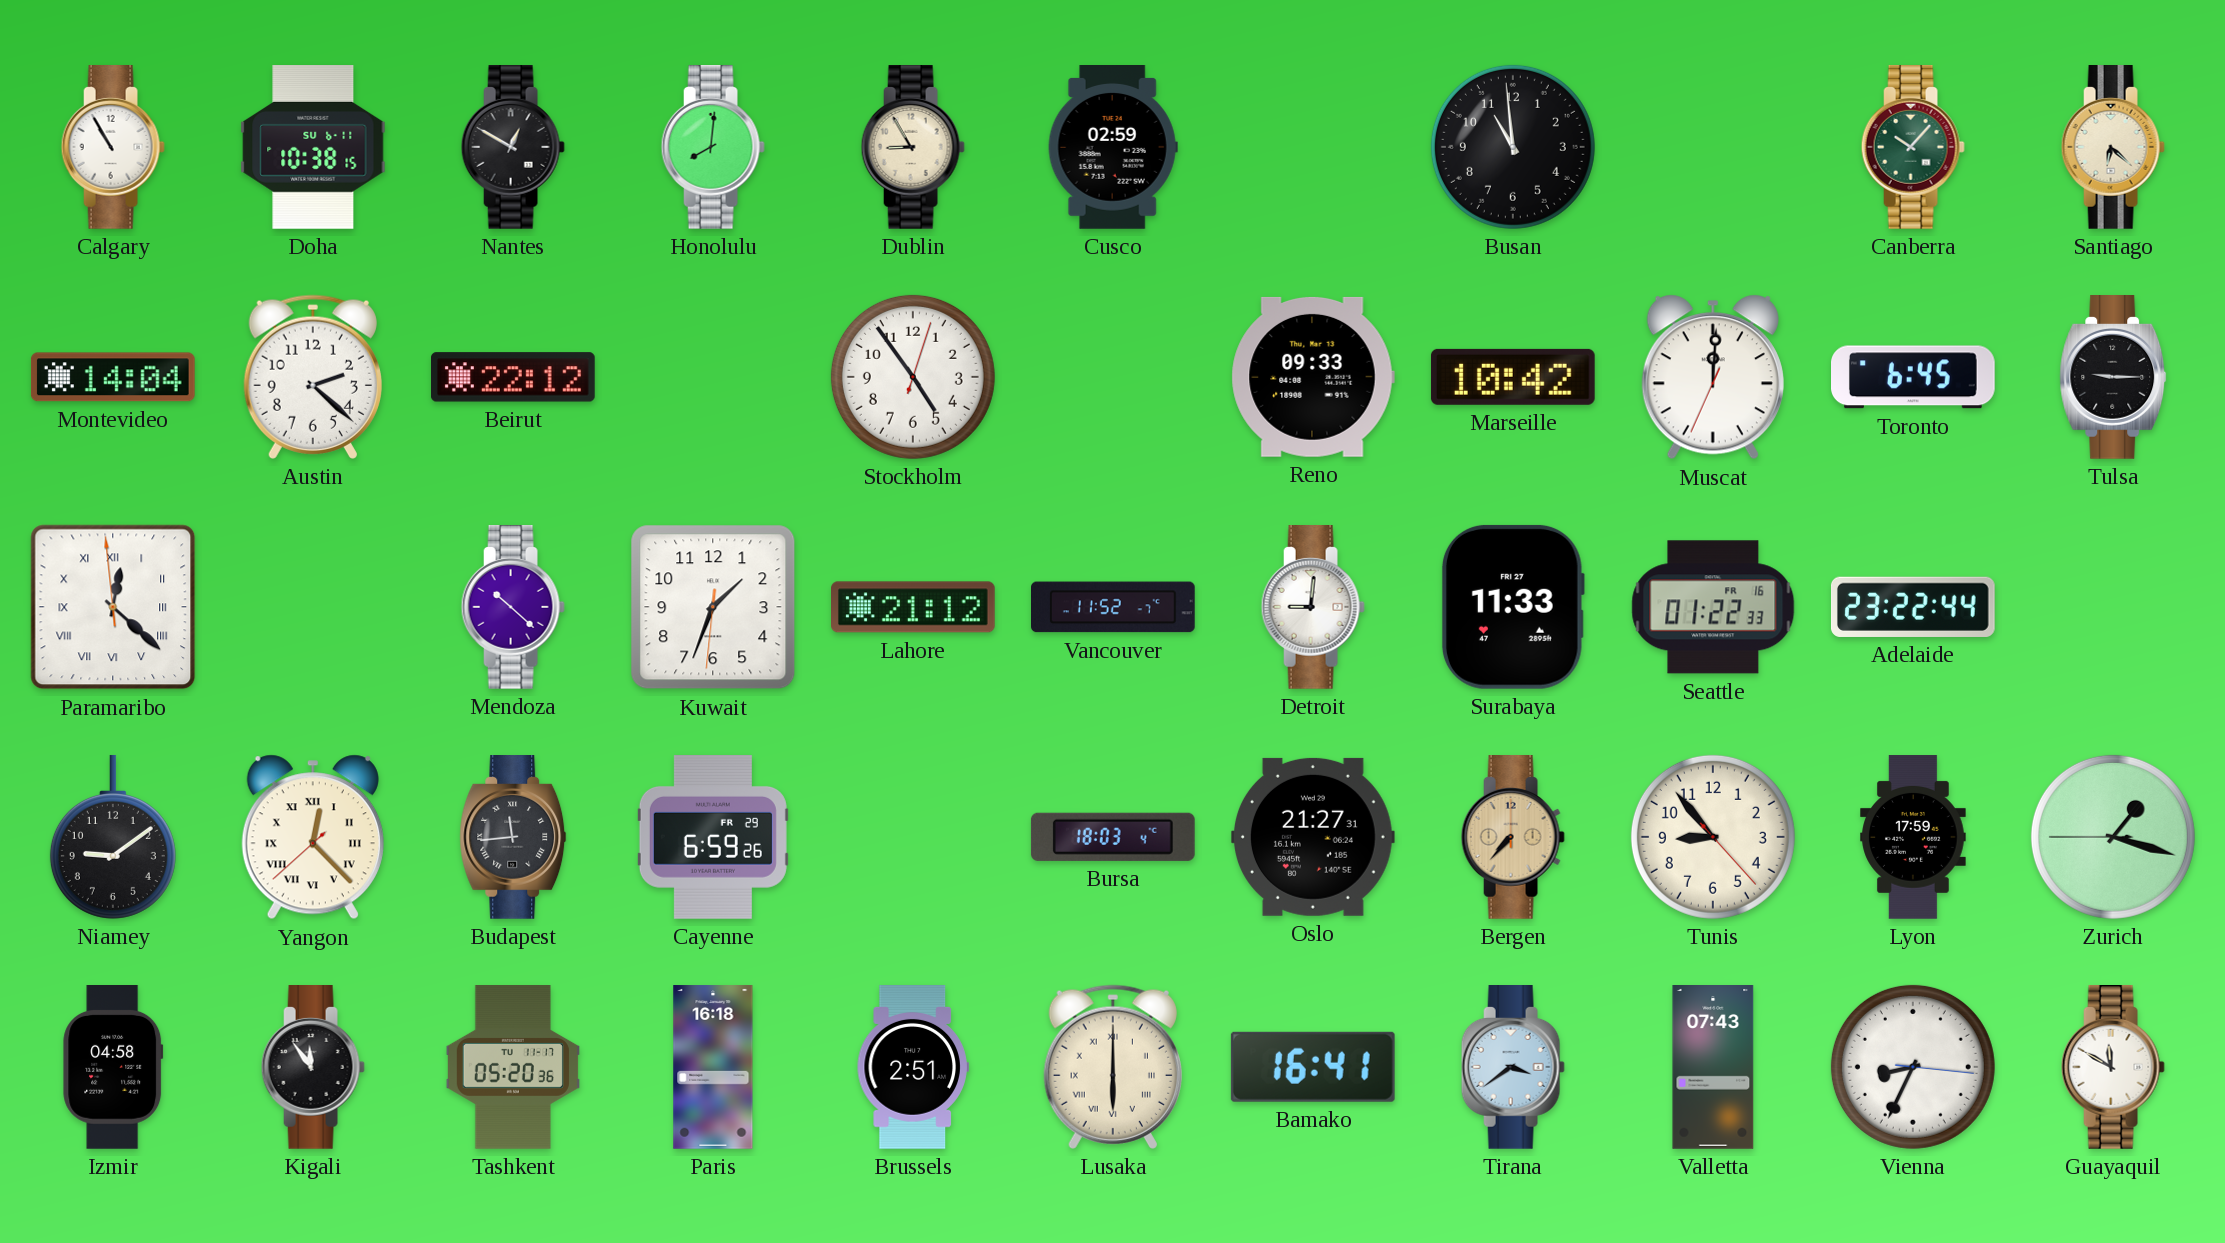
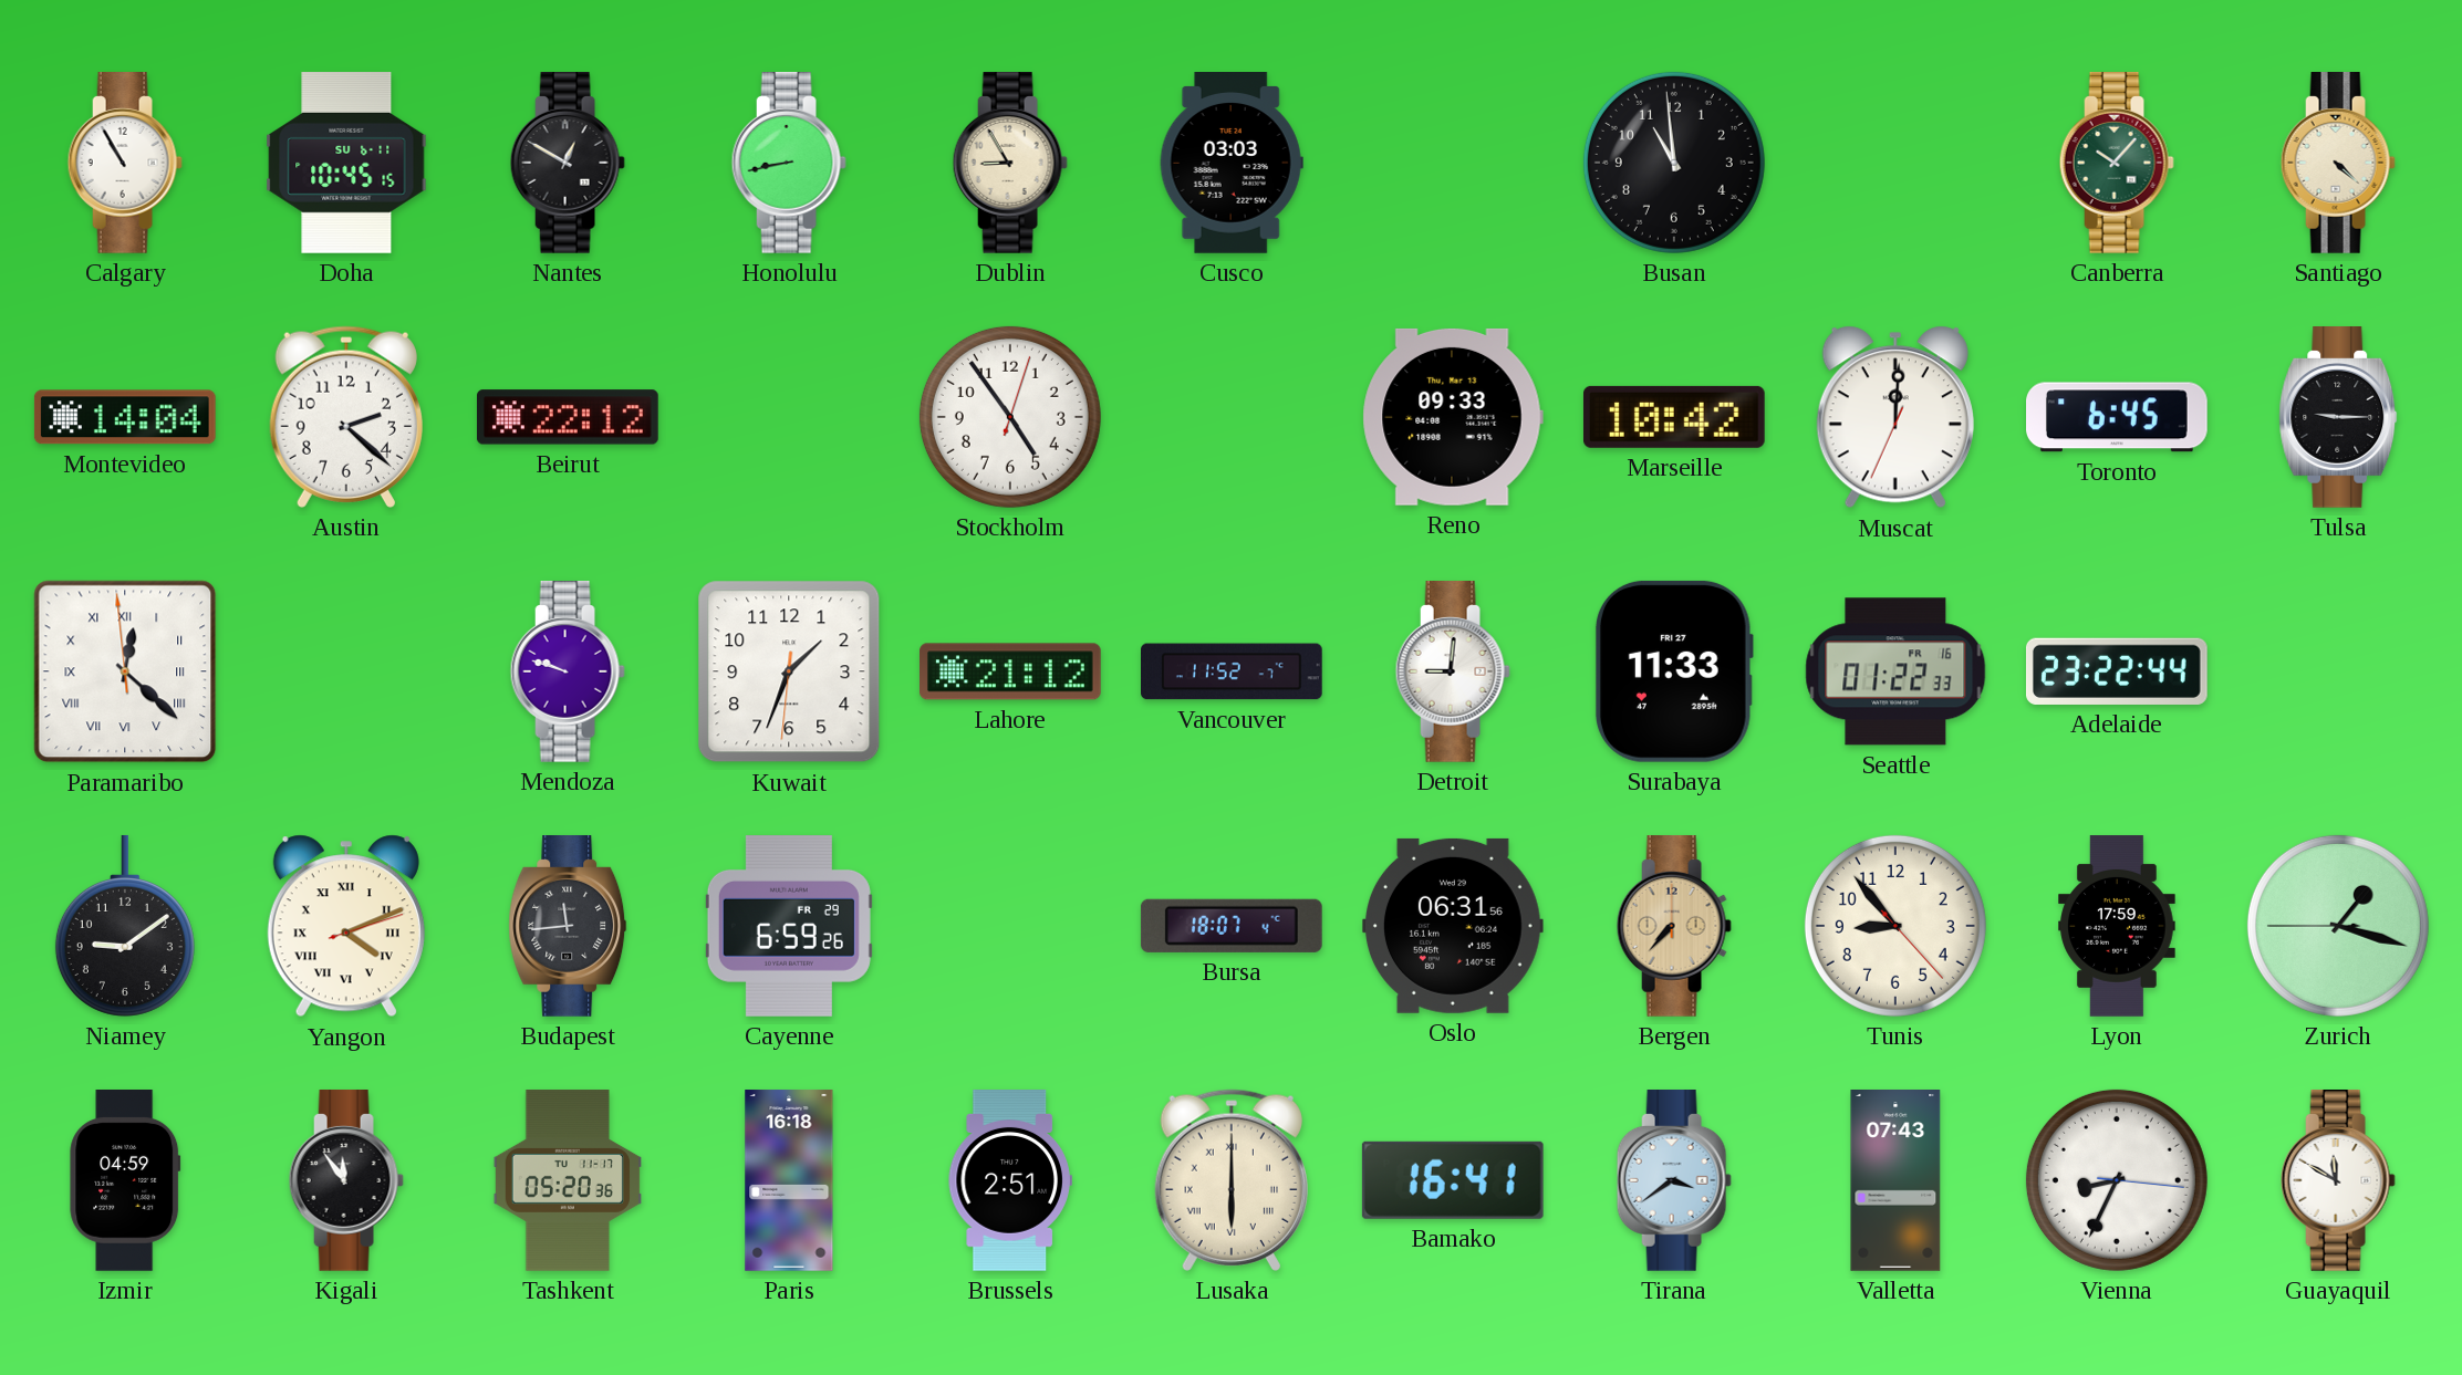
Doha: 10:38 -> 10:45
Honolulu: 8:01 -> 8:43
Cusco: 02:59 -> 03:03
Santiago: 6:22 -> 4:22
Mendoza: 10:22 -> 9:48
Yangon: 12:22 -> 4:11
Bursa: 18:03 -> 18:07
Oslo: 21:27 -> 06:31
Izmir: 04:58 -> 04:59
